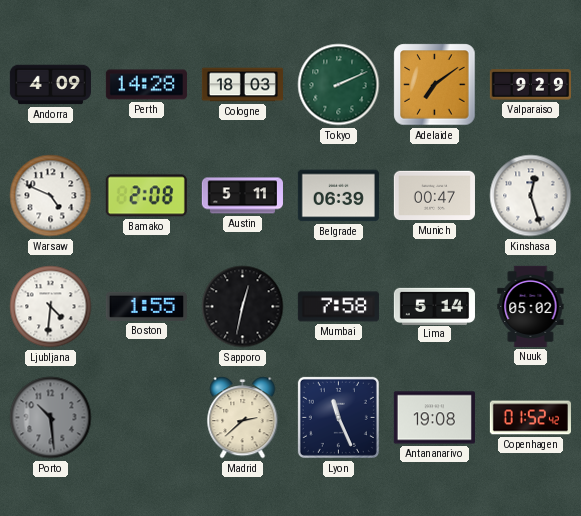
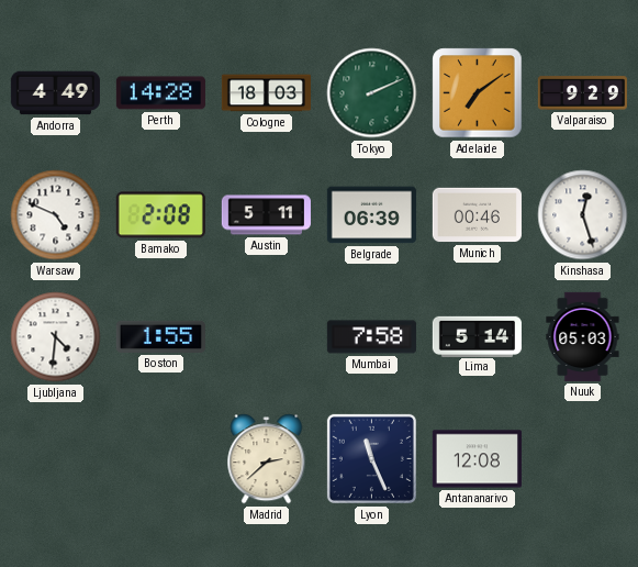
Andorra: 4:09 -> 4:49
Munich: 00:47 -> 00:46
Sapporo: 12:32 -> none
Nuuk: 05:02 -> 05:03
Porto: 10:29 -> none
Antananarivo: 19:08 -> 12:08
Copenhagen: 01:52 -> none
